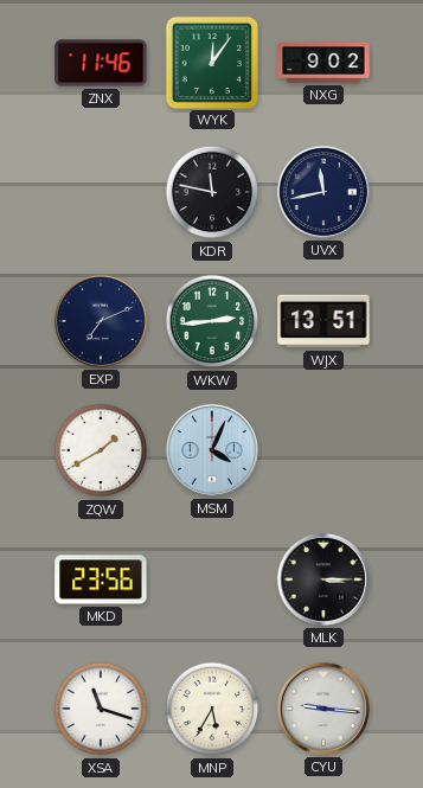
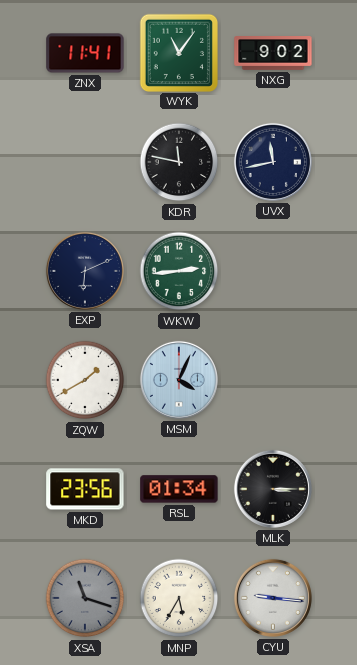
ZNX: 11:46 -> 11:41
WYK: 12:06 -> 11:06
EXP: 7:11 -> 6:11
WJX: 13:51 -> none
RSL: none -> 01:34
XSA dial: white -> grey
